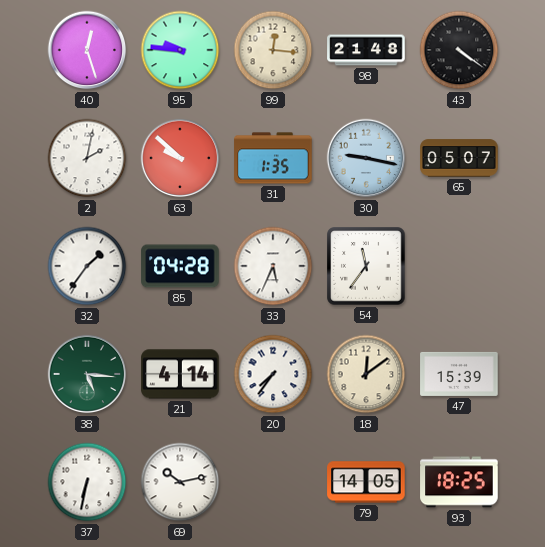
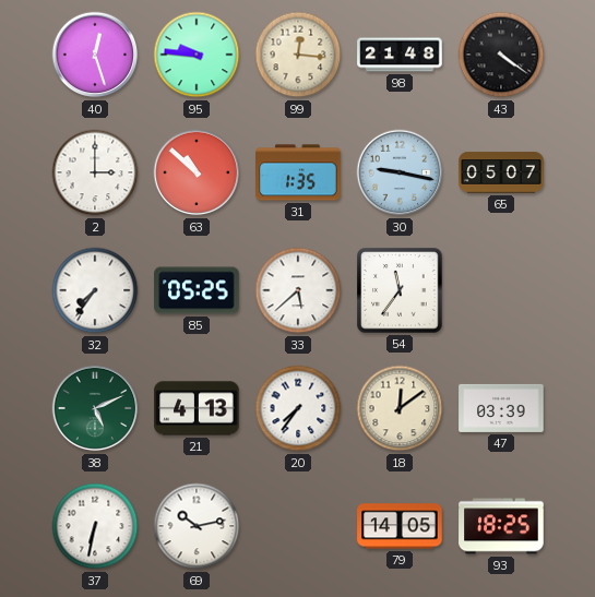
2: 2:02 -> 3:00
63: 9:52 -> 10:52
32: 1:36 -> 7:36
85: 04:28 -> 05:25
33: 5:34 -> 5:38
38: 5:16 -> 5:11
21: 4:14 -> 4:13
47: 15:39 -> 03:39
